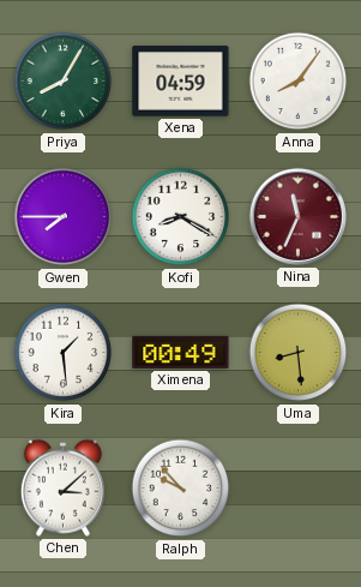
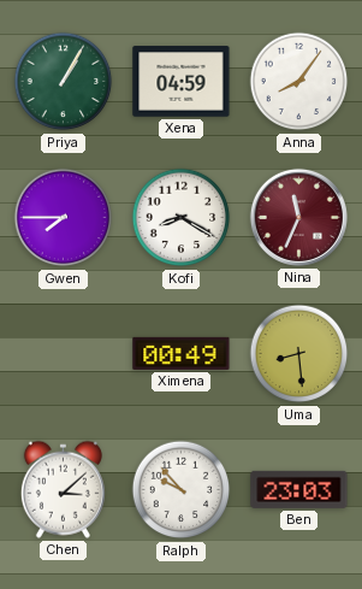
Priya: 8:05 -> 1:05
Kira: 1:29 -> none
Ben: none -> 23:03
